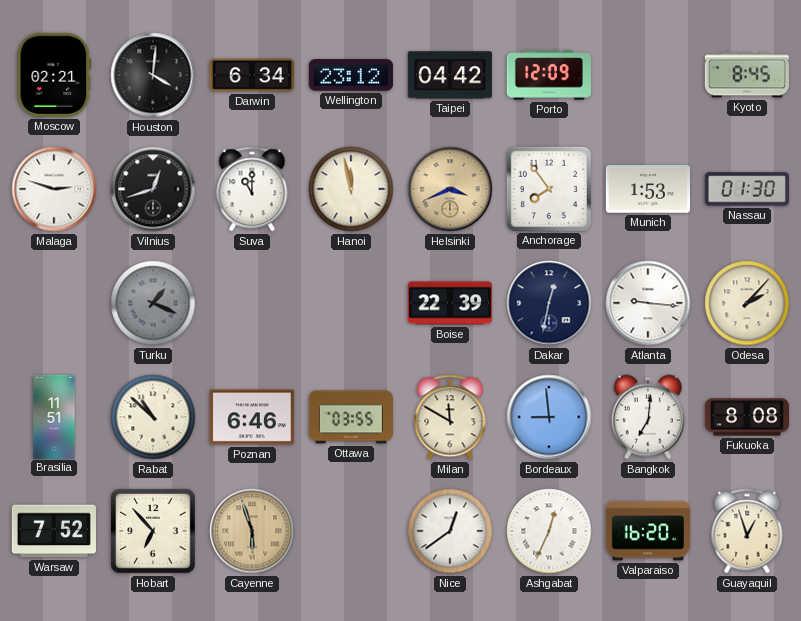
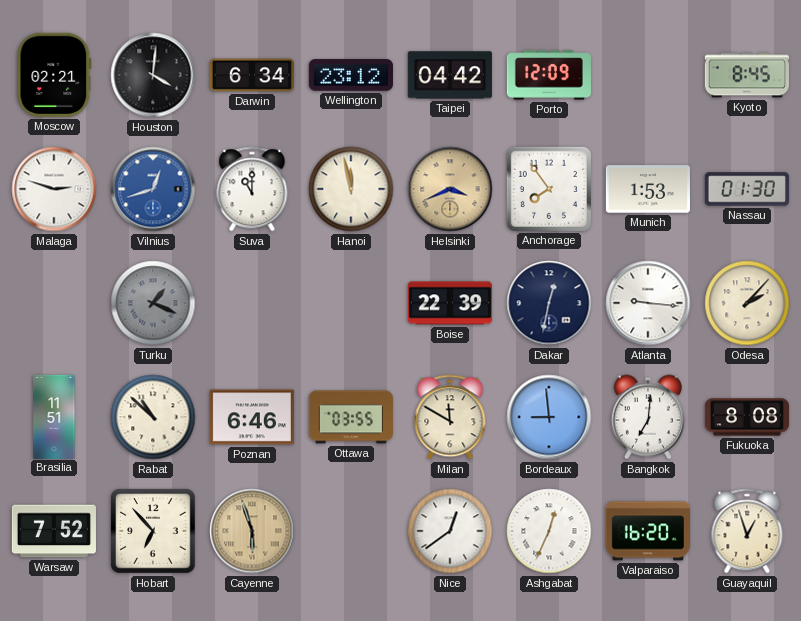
Vilnius dial: black -> blue
